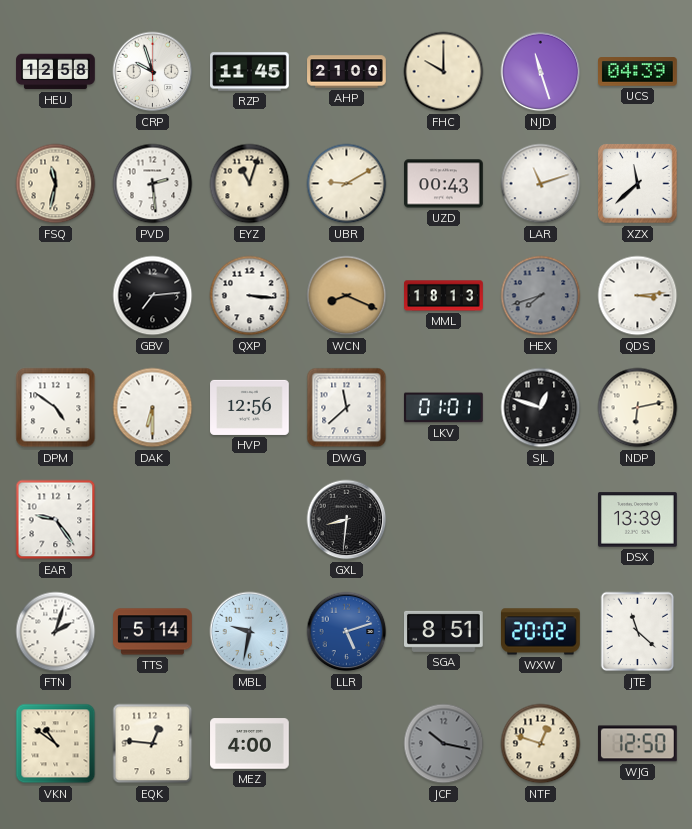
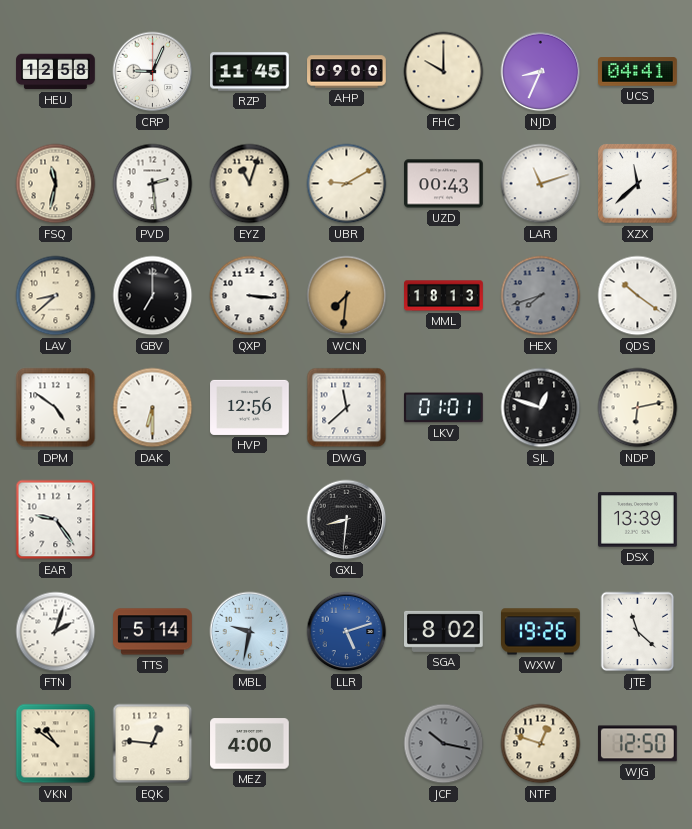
CRP: 9:57 -> 9:04
AHP: 21:00 -> 09:00
NJD: 11:27 -> 8:34
UCS: 04:39 -> 04:41
LAV: none -> 8:38
GBV: 7:14 -> 7:00
WCN: 8:19 -> 7:31
QDS: 3:14 -> 10:21
SGA: 8:51 -> 8:02
WXW: 20:02 -> 19:26
